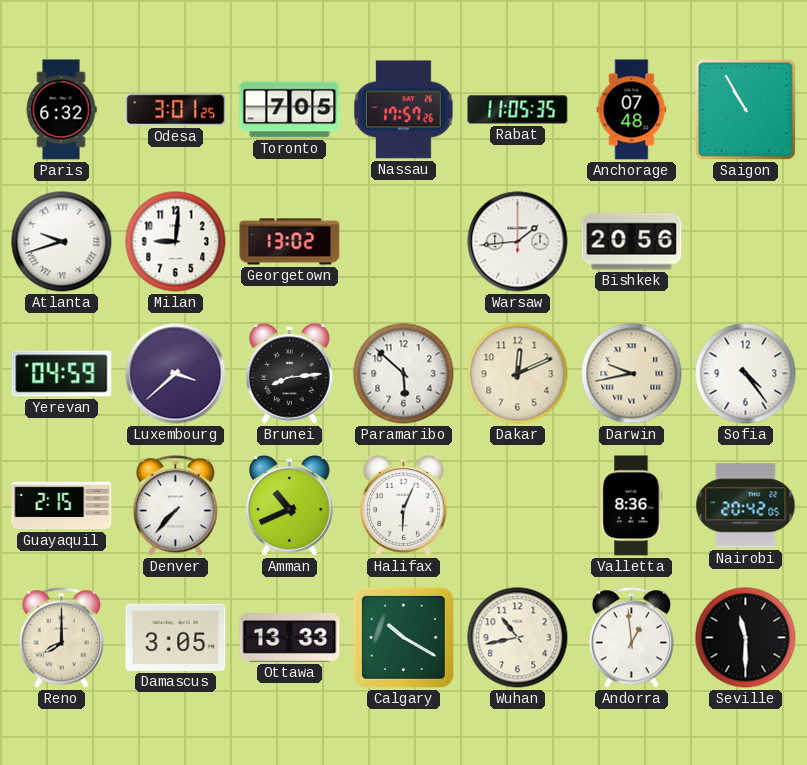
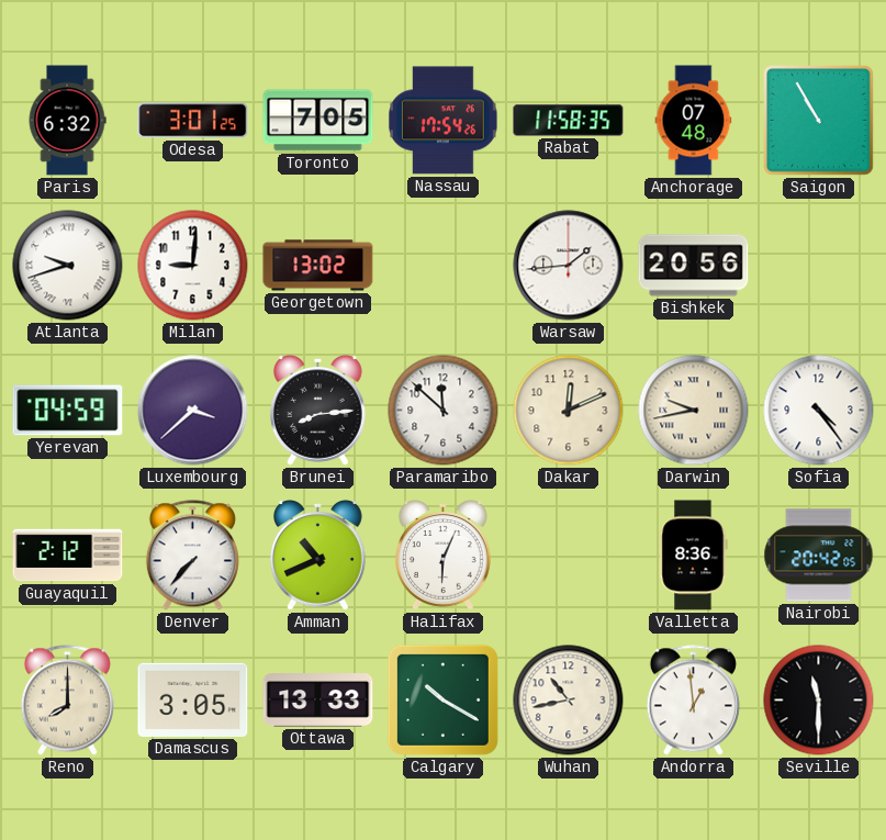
Nassau: 17:57 -> 17:54
Rabat: 11:05 -> 11:58
Paramaribo: 5:52 -> 11:52
Guayaquil: 2:15 -> 2:12
